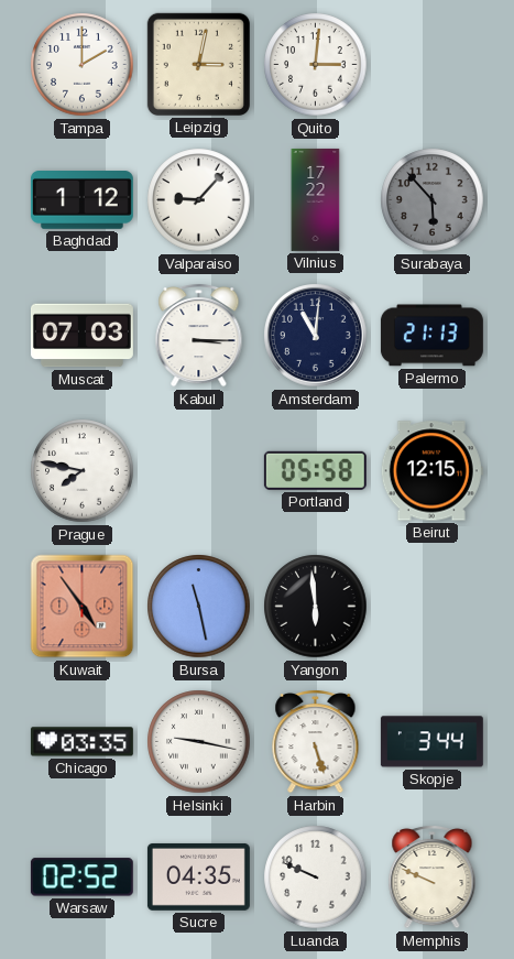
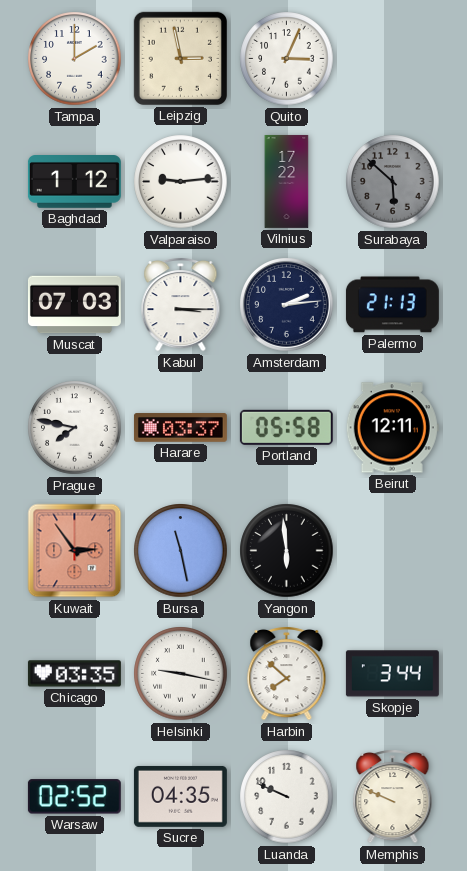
Leipzig: 3:02 -> 2:58
Quito: 3:01 -> 3:04
Valparaiso: 9:07 -> 9:14
Surabaya: 5:53 -> 5:52
Amsterdam: 11:01 -> 2:14
Harare: none -> 03:37
Beirut: 12:15 -> 12:11
Kuwait: 4:54 -> 2:54
Harbin: 5:27 -> 7:52
